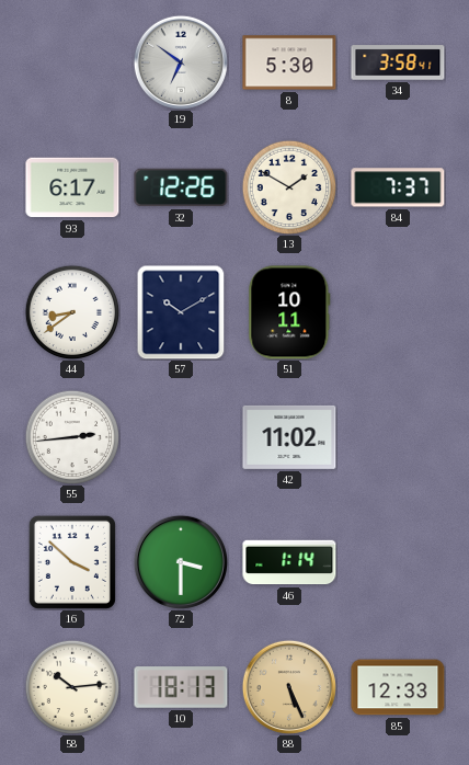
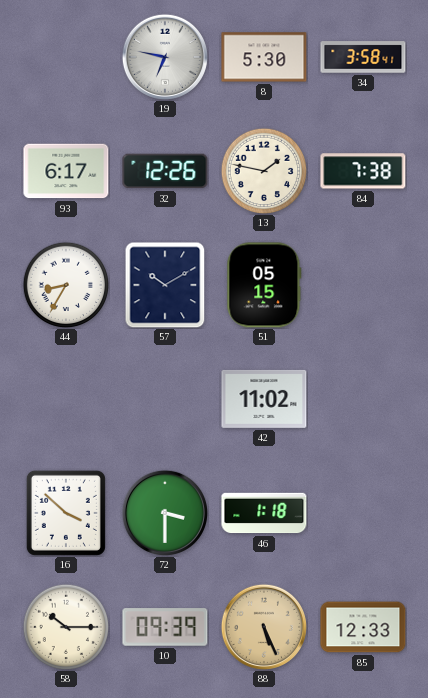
19: 6:51 -> 6:47
13: 1:50 -> 1:47
84: 7:37 -> 7:38
44: 8:39 -> 8:35
51: 10:11 -> 05:15
55: 2:44 -> none
46: 1:14 -> 1:18
58: 10:14 -> 10:15
10: 18:13 -> 09:39
